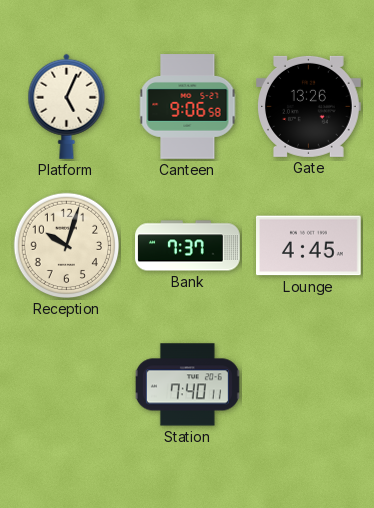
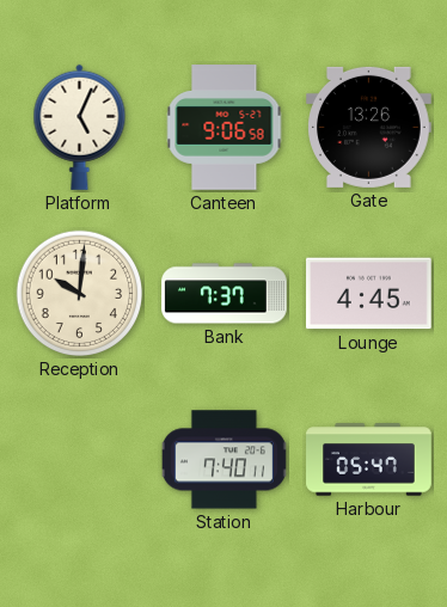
Reception: 10:03 -> 10:01
Harbour: none -> 05:47
